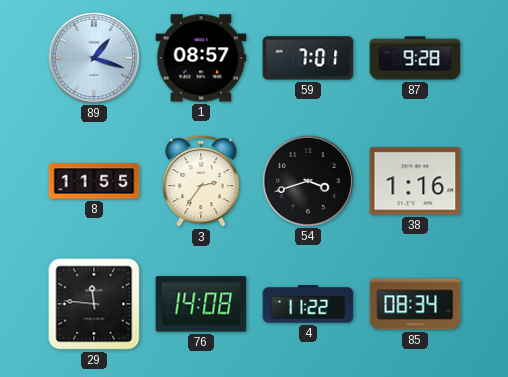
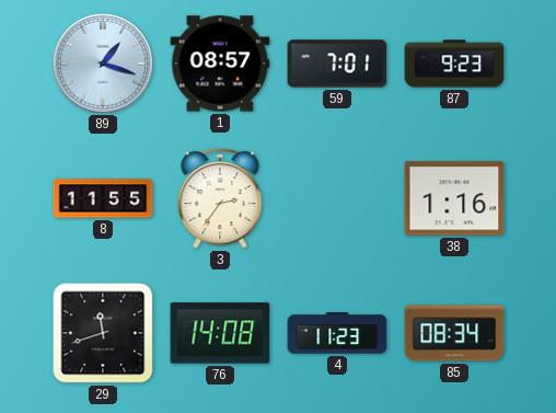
87: 9:28 -> 9:23
54: 3:42 -> none
29: 11:46 -> 11:42
4: 11:22 -> 11:23
